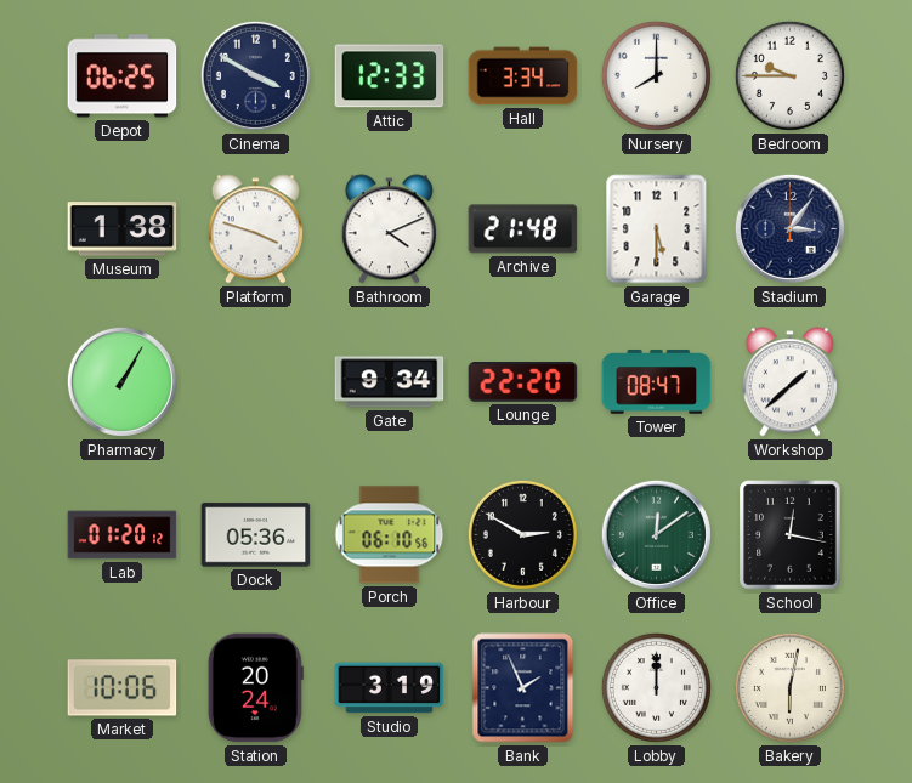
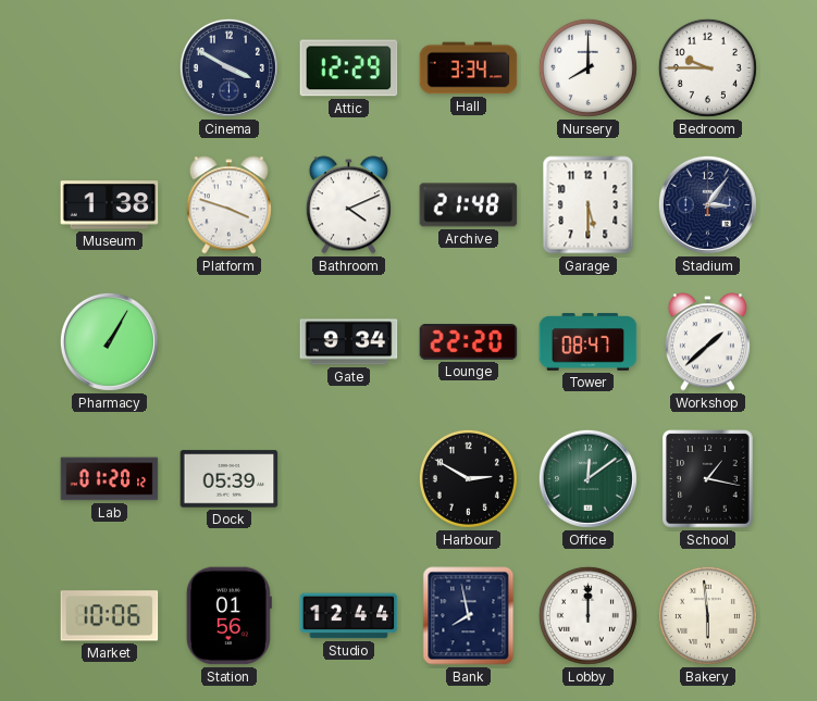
Depot: 06:25 -> none
Attic: 12:33 -> 12:29
Dock: 05:36 -> 05:39
Porch: 06:10 -> none
School: 12:17 -> 1:17
Station: 20:24 -> 01:56
Studio: 3:19 -> 12:44
Bank: 1:56 -> 7:58
Bakery: 6:02 -> 5:59
